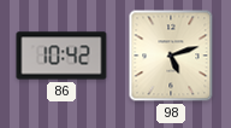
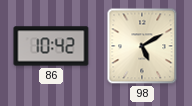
98: 5:12 -> 5:10
